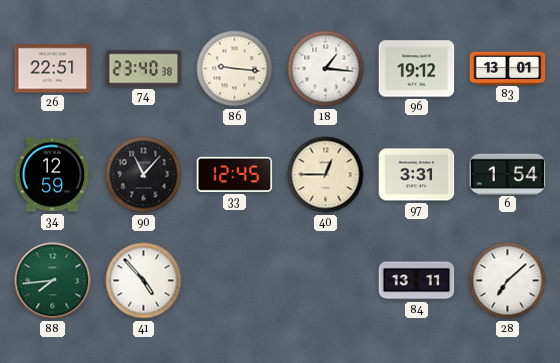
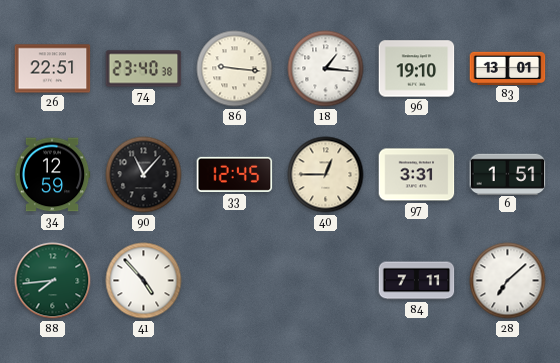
96: 19:12 -> 19:10
6: 1:54 -> 1:51
84: 13:11 -> 7:11
